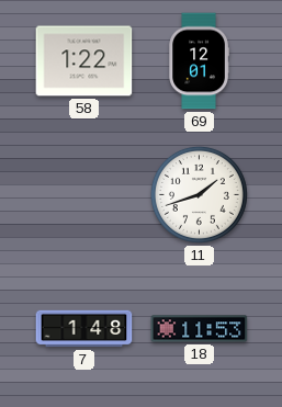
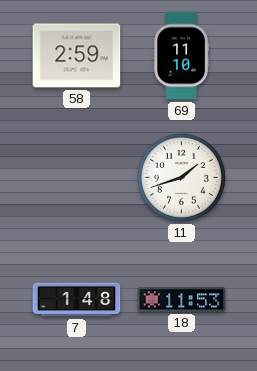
58: 1:22 -> 2:59
69: 12:01 -> 11:10
